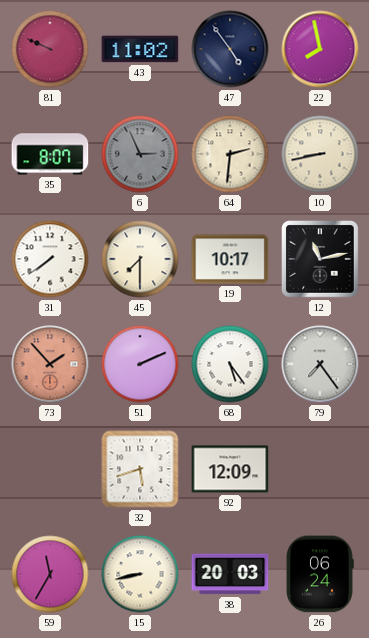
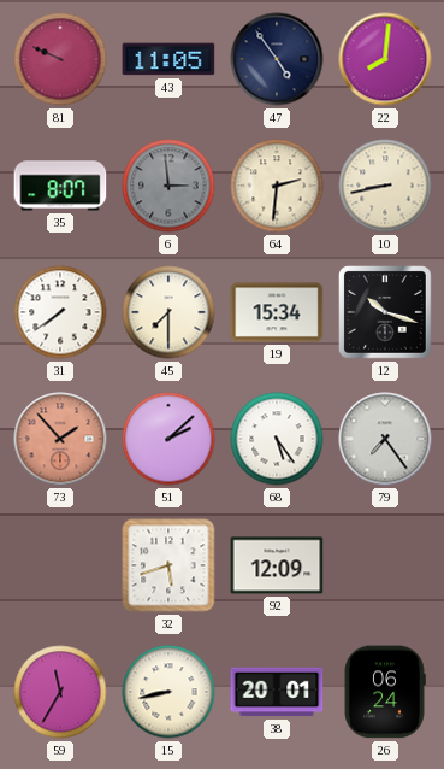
43: 11:02 -> 11:05
22: 7:58 -> 8:01
6: 2:56 -> 2:59
19: 10:17 -> 15:34
12: 11:13 -> 10:18
51: 2:11 -> 2:08
38: 20:03 -> 20:01
